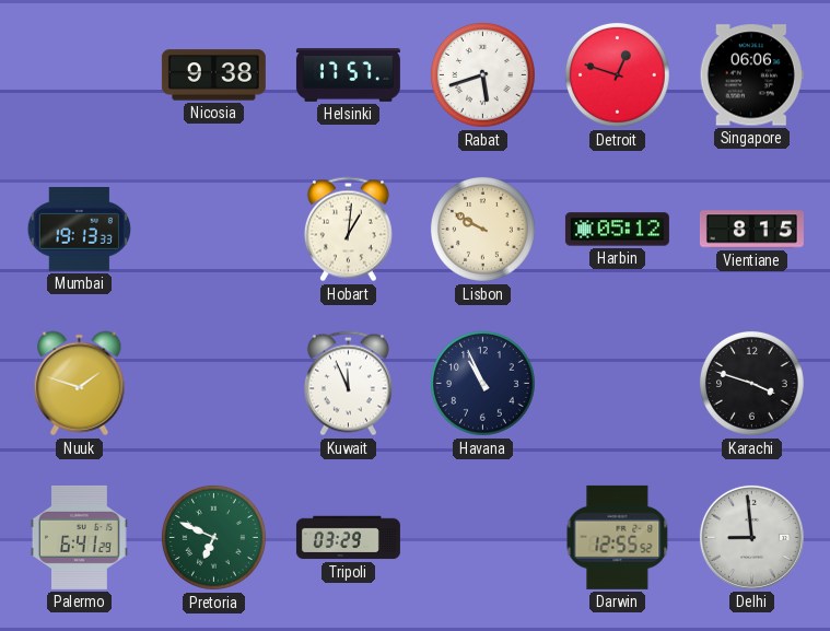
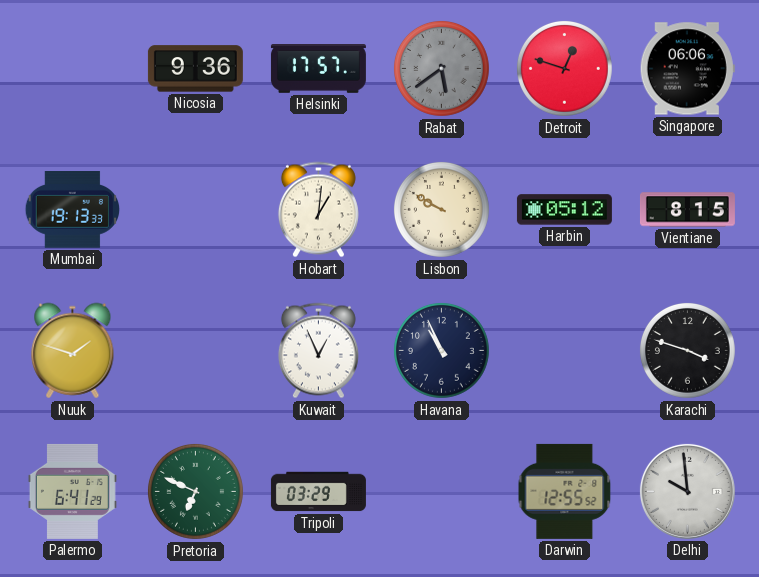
Nicosia: 9:38 -> 9:36
Rabat: 5:42 -> 5:39
Rabat dial: white -> grey
Kuwait: 11:56 -> 12:56
Delhi: 8:59 -> 9:59
